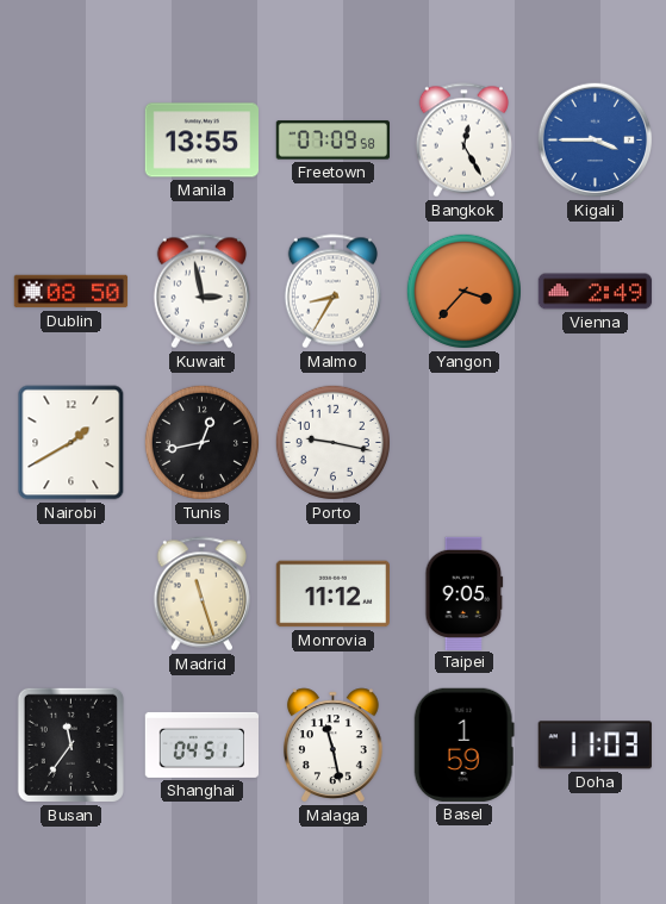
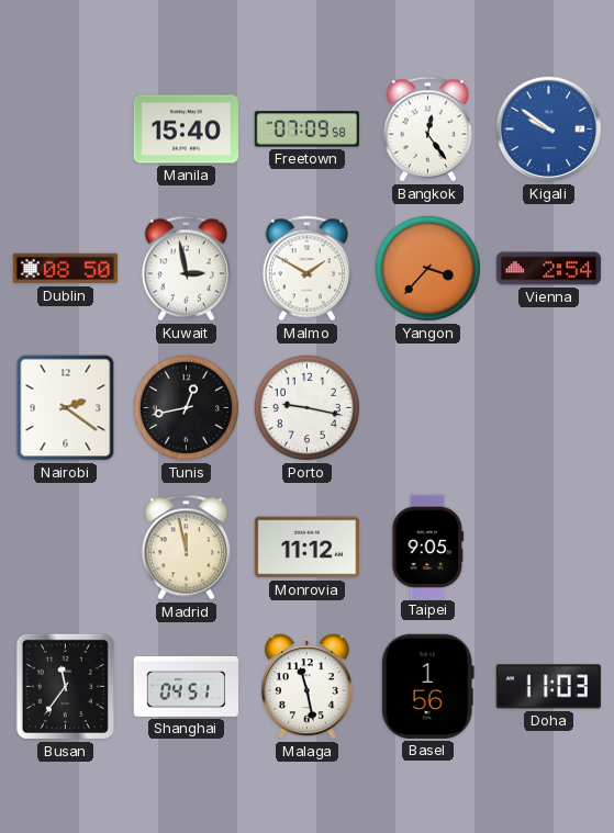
Manila: 13:55 -> 15:40
Bangkok: 12:25 -> 12:24
Kigali: 3:45 -> 9:51
Malmo: 8:35 -> 1:50
Vienna: 2:49 -> 2:54
Nairobi: 1:40 -> 2:21
Madrid: 11:27 -> 11:58
Basel: 1:59 -> 1:56
